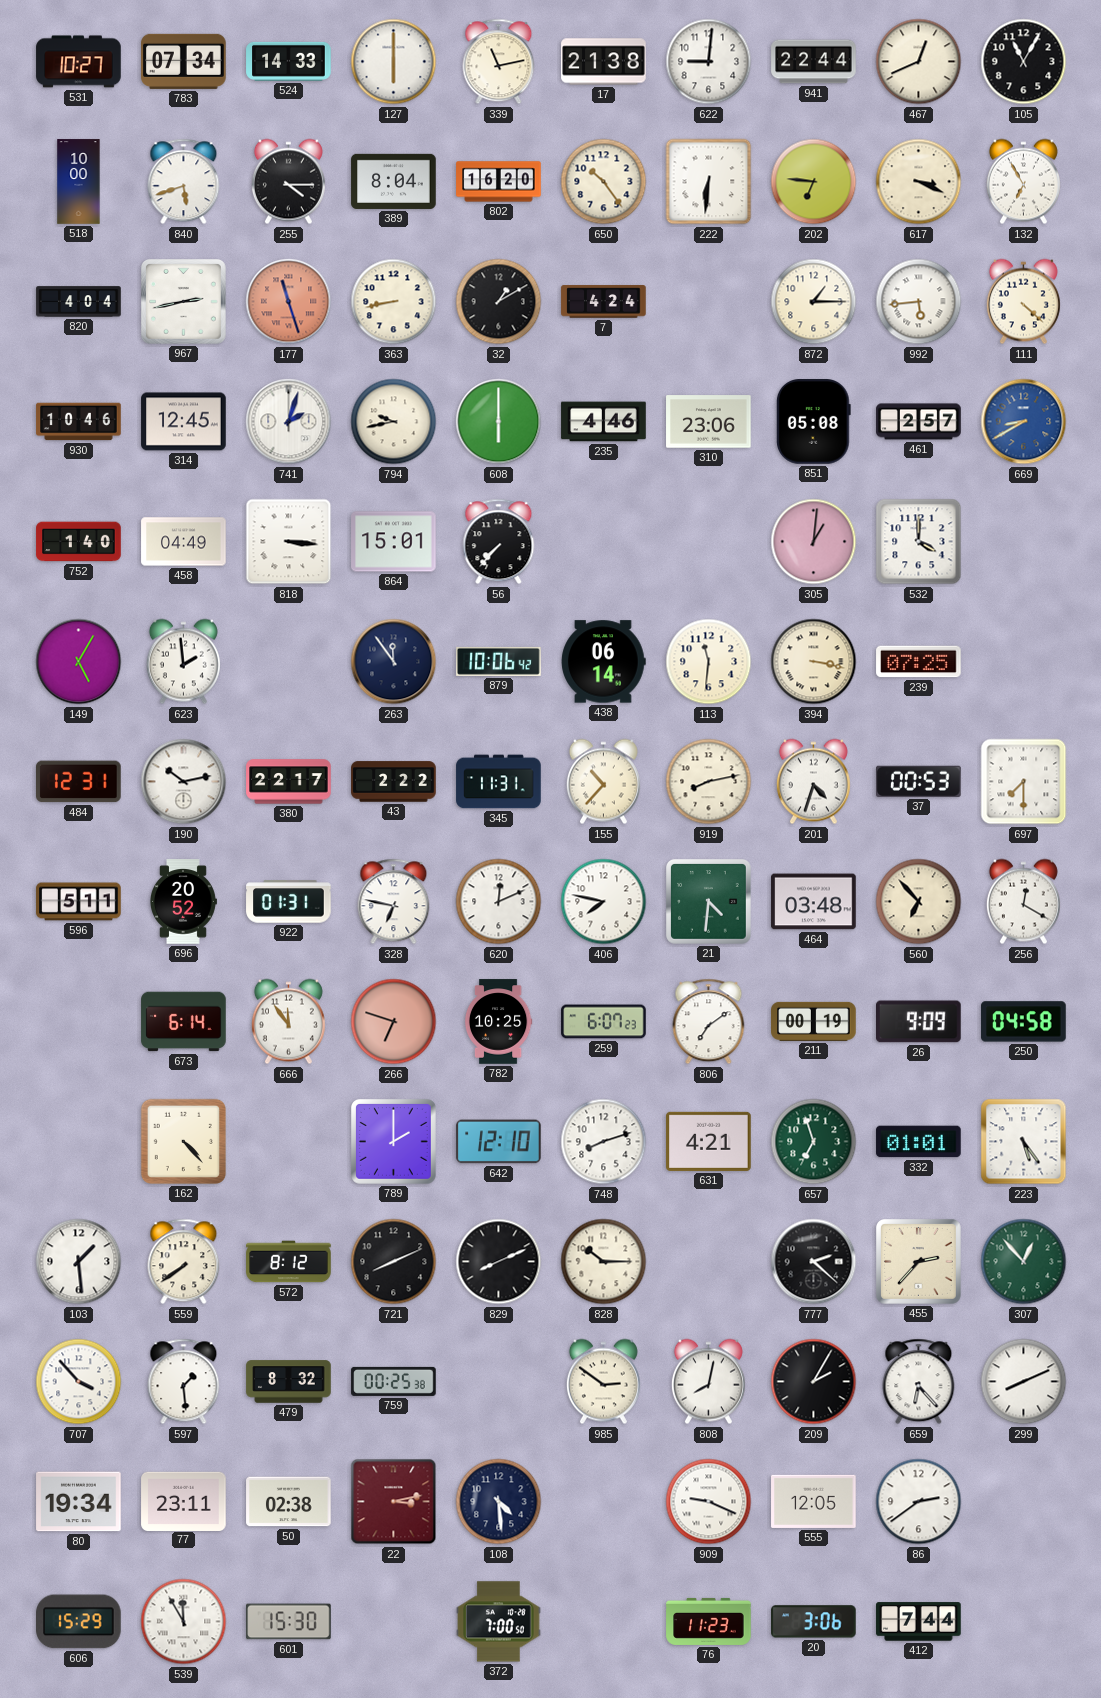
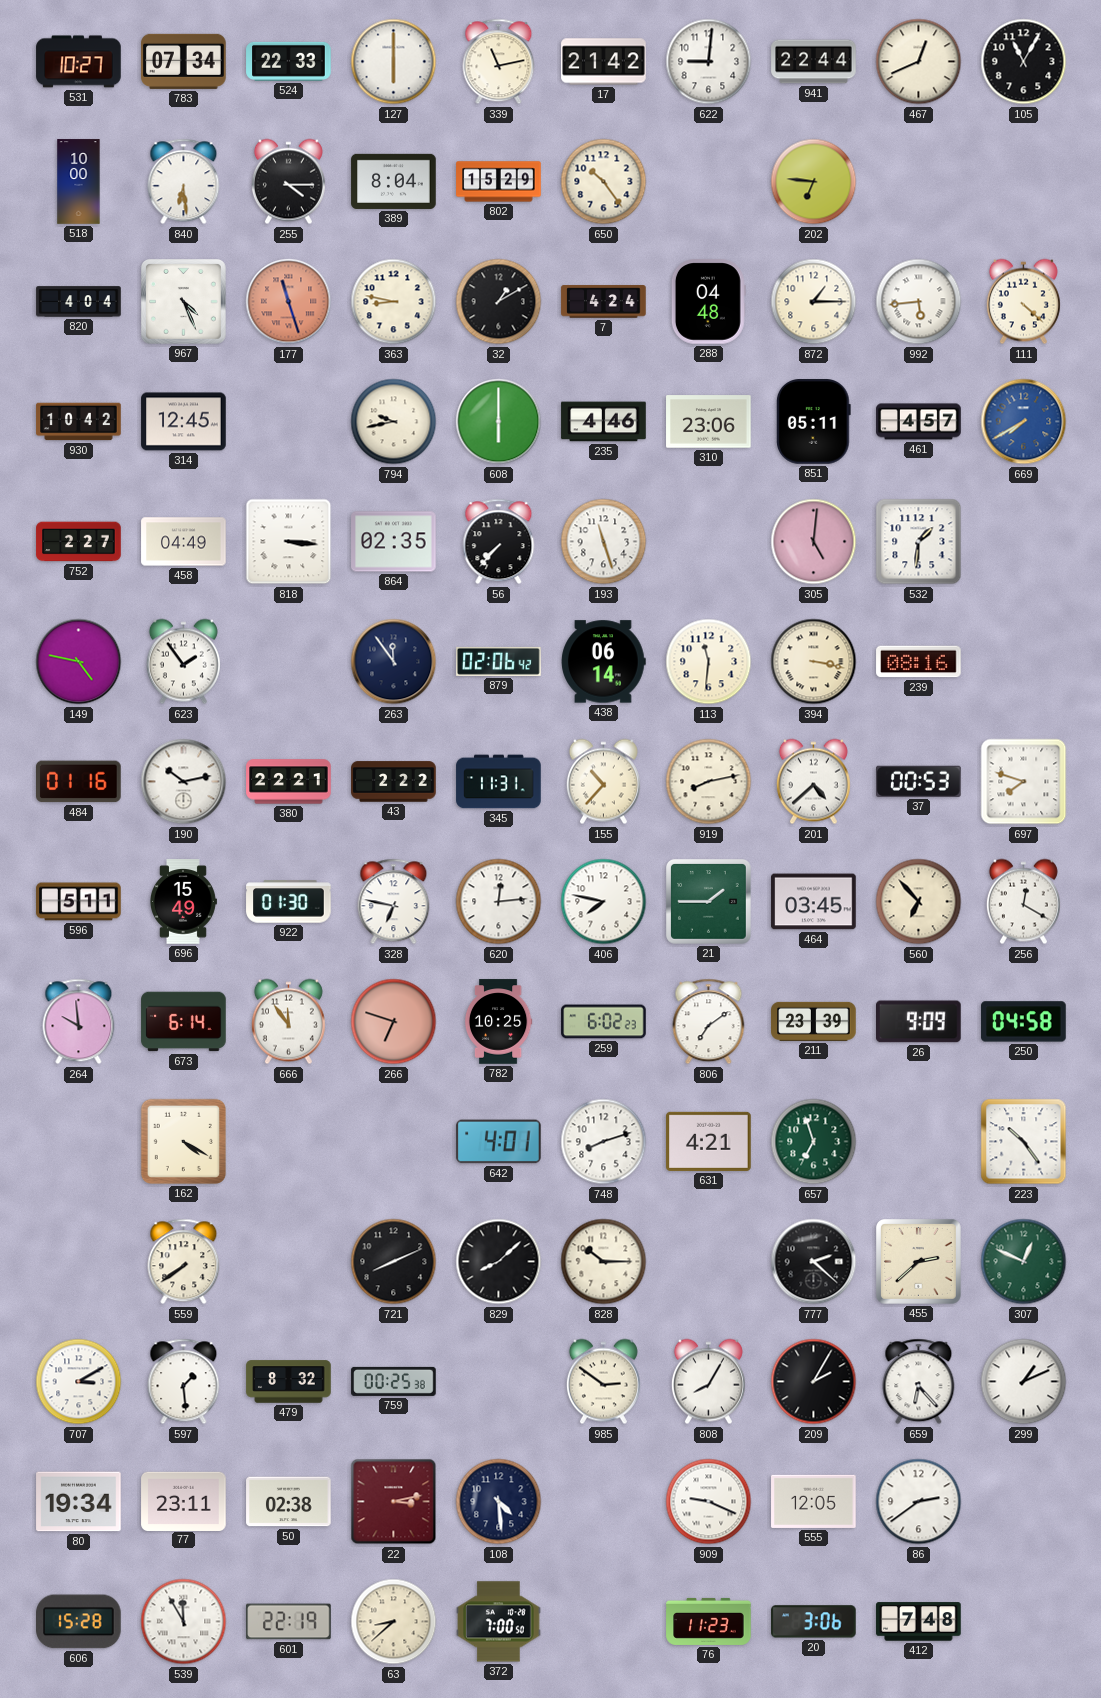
524: 14:33 -> 22:33
17: 21:38 -> 21:42
840: 5:42 -> 6:29
802: 16:20 -> 15:29
222: 6:31 -> none
617: 3:19 -> none
132: 6:55 -> none
967: 2:43 -> 4:26
363: 8:43 -> 8:47
288: none -> 04:48
930: 10:46 -> 10:42
741: 2:03 -> none
851: 05:08 -> 05:11
461: 2:57 -> 4:57
669: 8:40 -> 7:40
752: 1:40 -> 2:27
864: 15:01 -> 02:35
193: none -> 11:27
305: 1:01 -> 5:01
532: 4:00 -> 1:31
149: 5:05 -> 4:47
623: 1:59 -> 1:54
879: 10:06 -> 02:06
239: 07:25 -> 08:16
484: 12:31 -> 01:16
380: 22:17 -> 22:21
201: 4:33 -> 4:38
697: 7:30 -> 7:48
696: 20:52 -> 15:49
922: 01:31 -> 01:30
620: 12:11 -> 12:14
21: 4:31 -> 1:45
464: 03:48 -> 03:45
264: none -> 9:59
259: 6:07 -> 6:02
211: 00:19 -> 23:39
162: 4:23 -> 4:20
789: 2:00 -> none
642: 12:10 -> 4:01
332: 01:01 -> none
223: 5:24 -> 10:24
103: 1:29 -> none
572: 8:12 -> none
829: 8:11 -> 8:08
455: 2:37 -> 2:38
307: 12:53 -> 12:49
707: 3:53 -> 3:10
808: 8:02 -> 8:05
299: 8:11 -> 1:11
606: 15:29 -> 15:28
601: 15:30 -> 22:19
63: none -> 8:38
412: 7:44 -> 7:48
